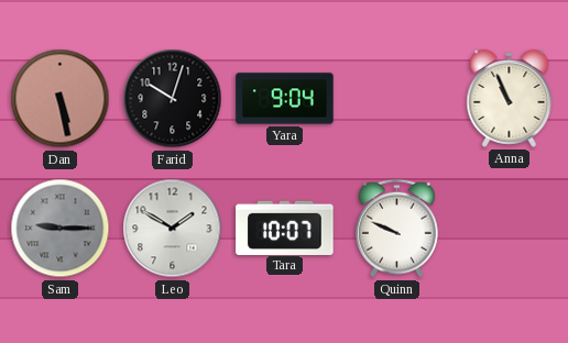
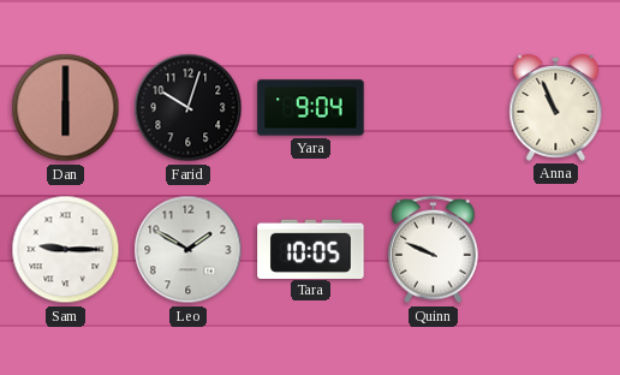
Dan: 5:28 -> 6:00
Sam dial: grey -> white
Tara: 10:07 -> 10:05
